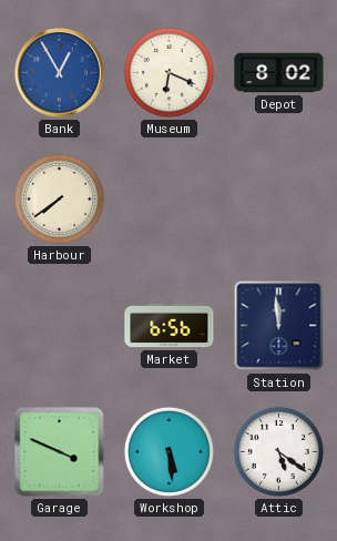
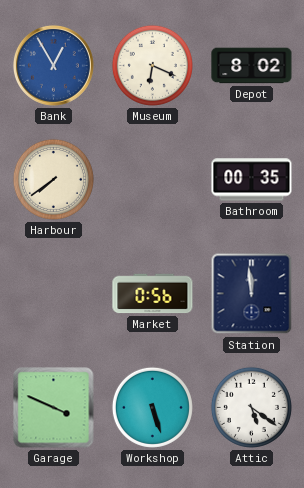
Bathroom: none -> 00:35
Market: 6:56 -> 0:56
Workshop: 5:29 -> 5:27
